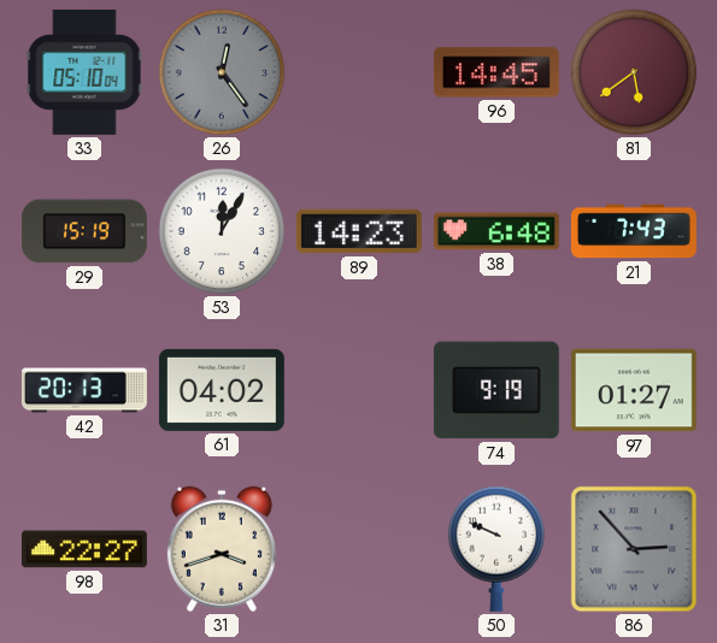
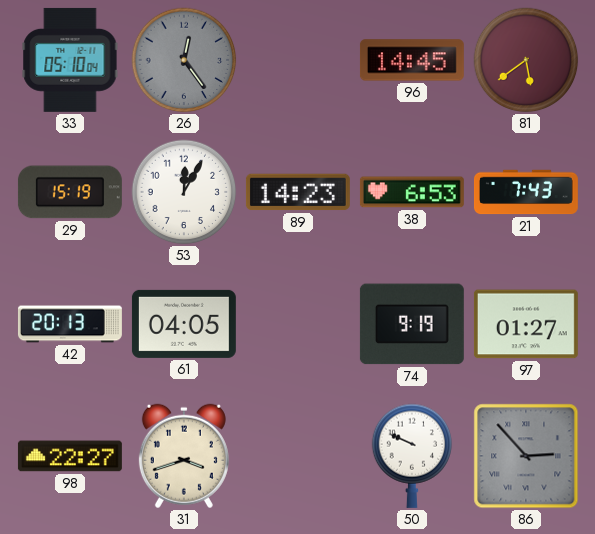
38: 6:48 -> 6:53
61: 04:02 -> 04:05
